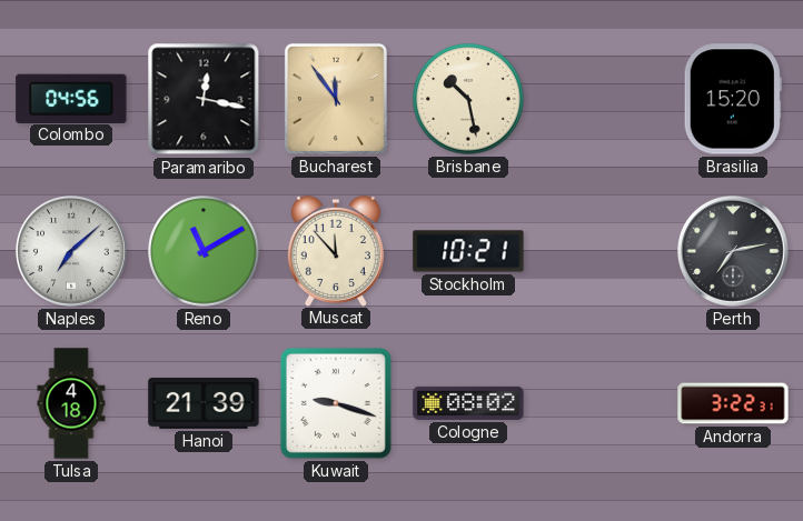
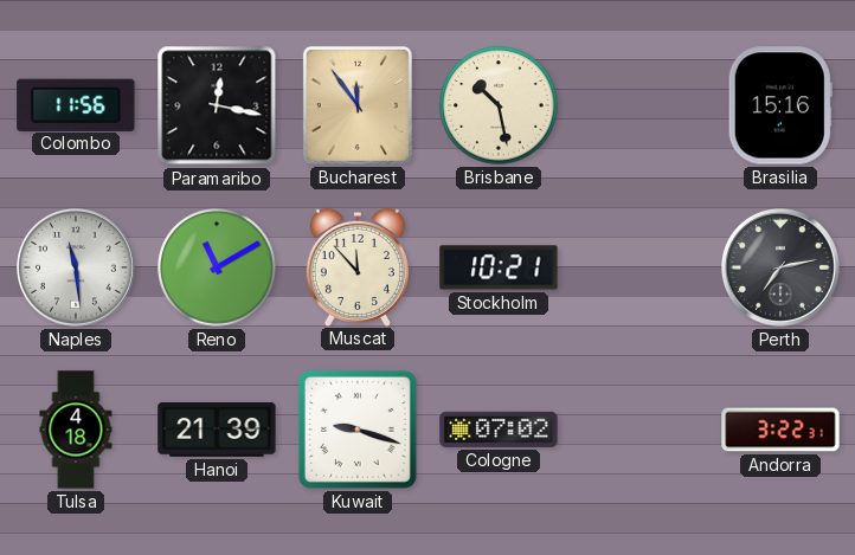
Colombo: 04:56 -> 11:56
Brasilia: 15:20 -> 15:16
Naples: 7:08 -> 11:29
Cologne: 08:02 -> 07:02
